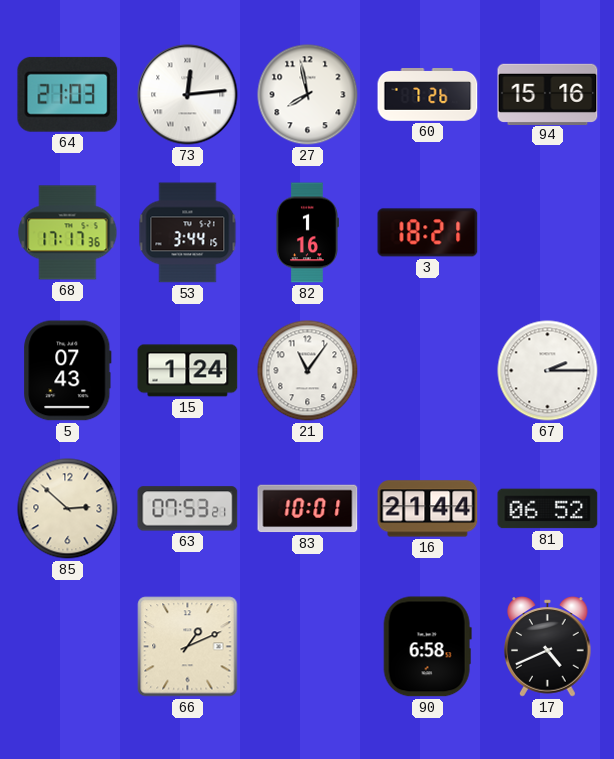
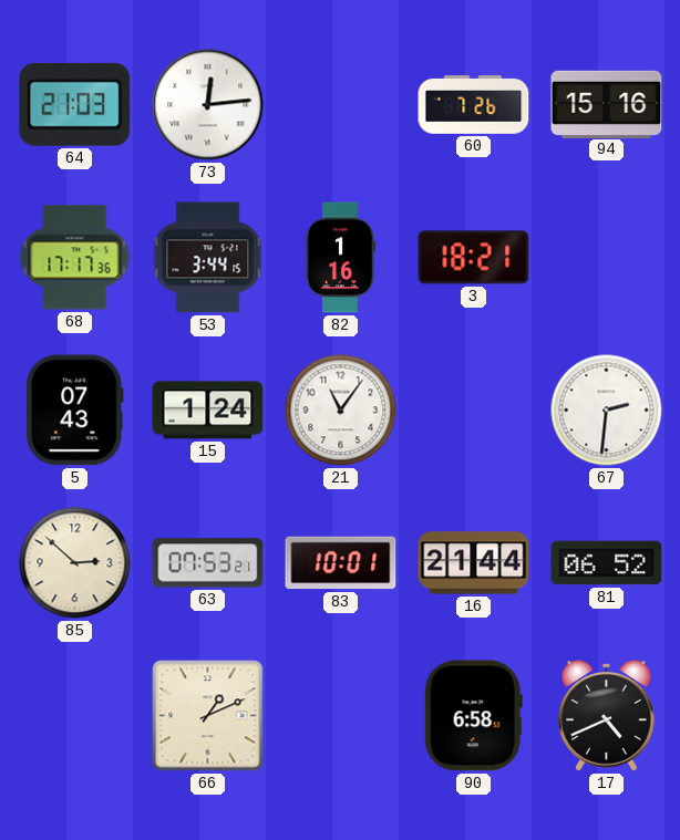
27: 7:58 -> none
67: 2:15 -> 2:31
